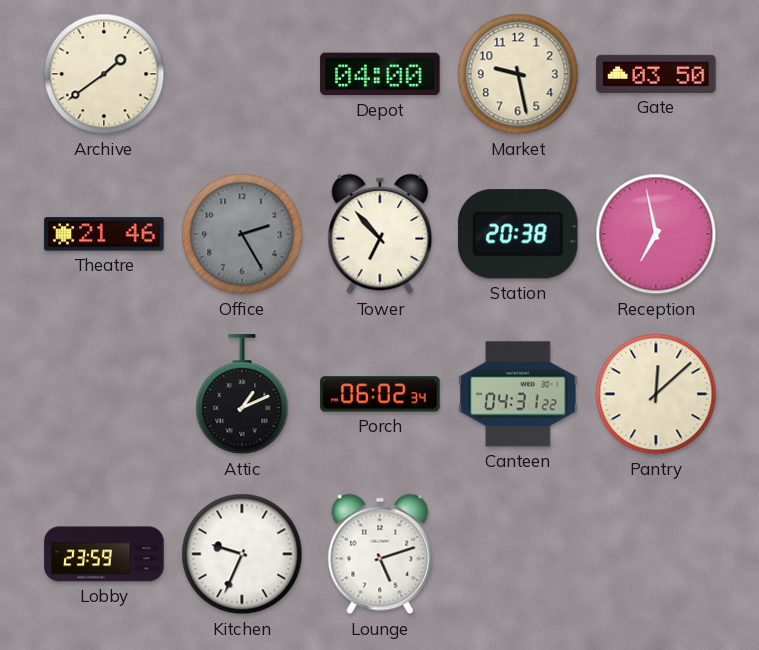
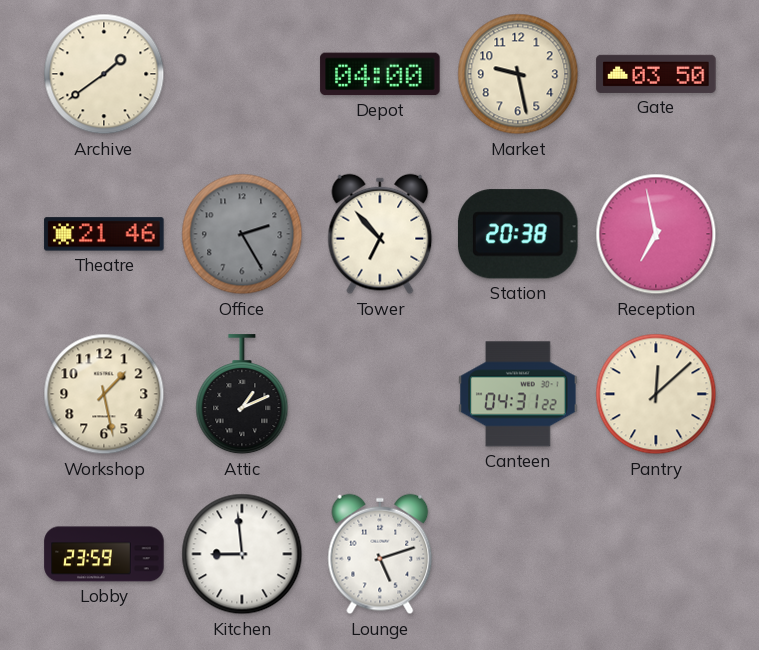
Workshop: none -> 1:28
Porch: 06:02 -> none
Kitchen: 9:34 -> 8:59
